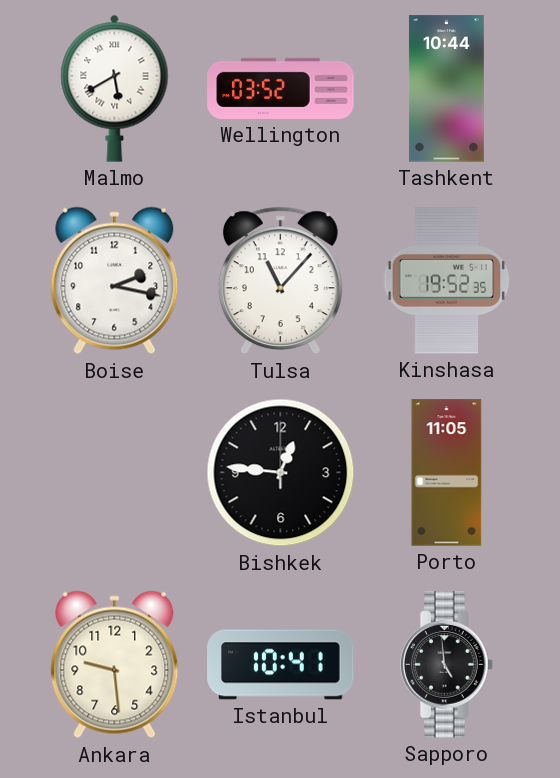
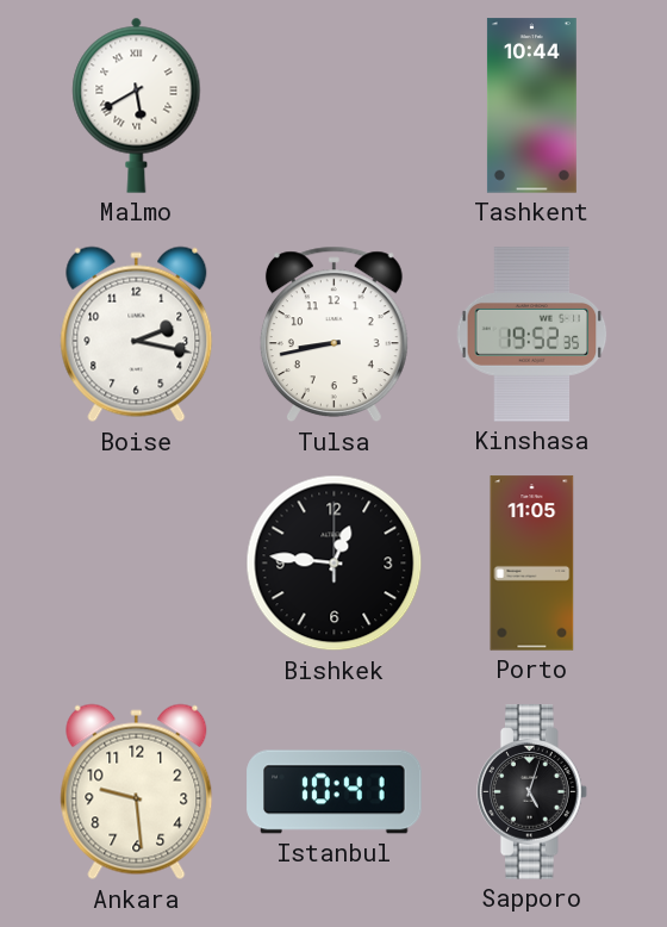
Wellington: 03:52 -> none
Tulsa: 11:07 -> 8:43
Sapporo: 4:59 -> 5:03
